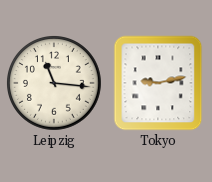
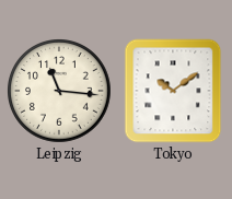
Tokyo: 9:13 -> 10:09
